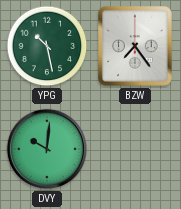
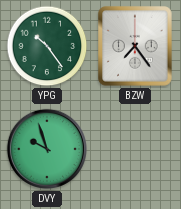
YPG: 10:28 -> 10:24
DVY: 10:01 -> 9:57
